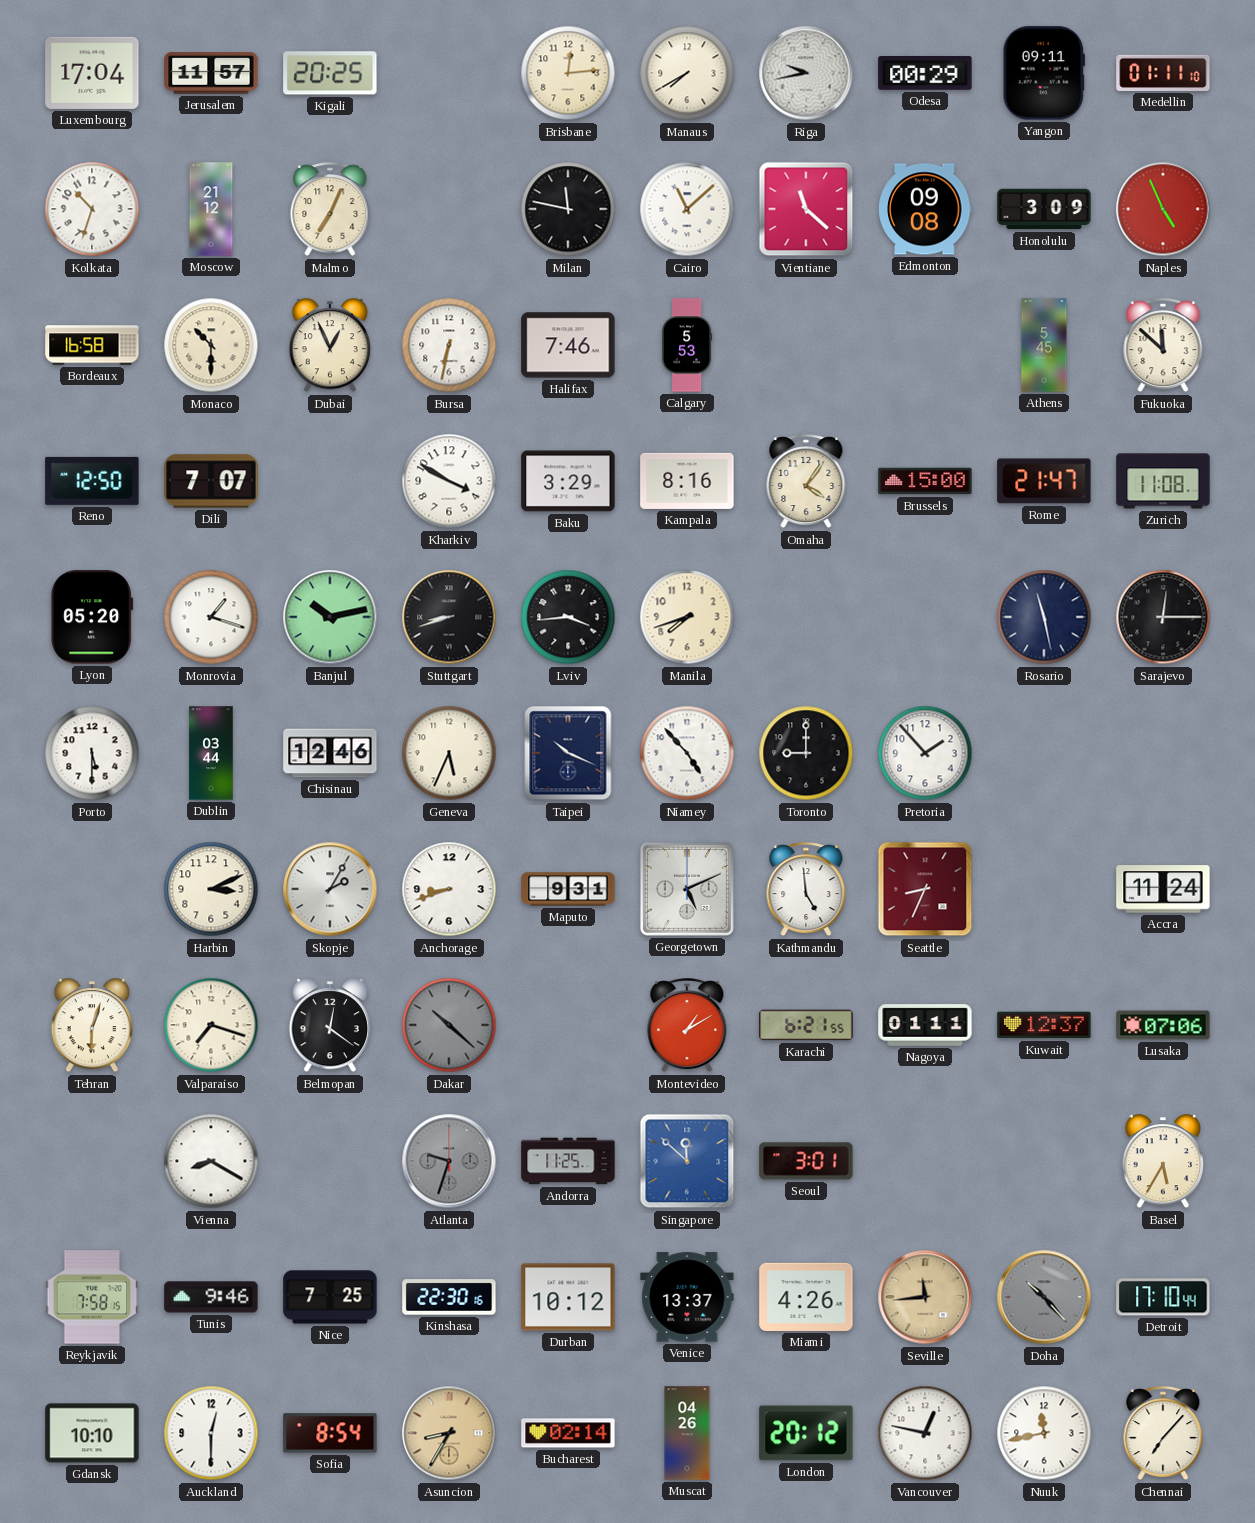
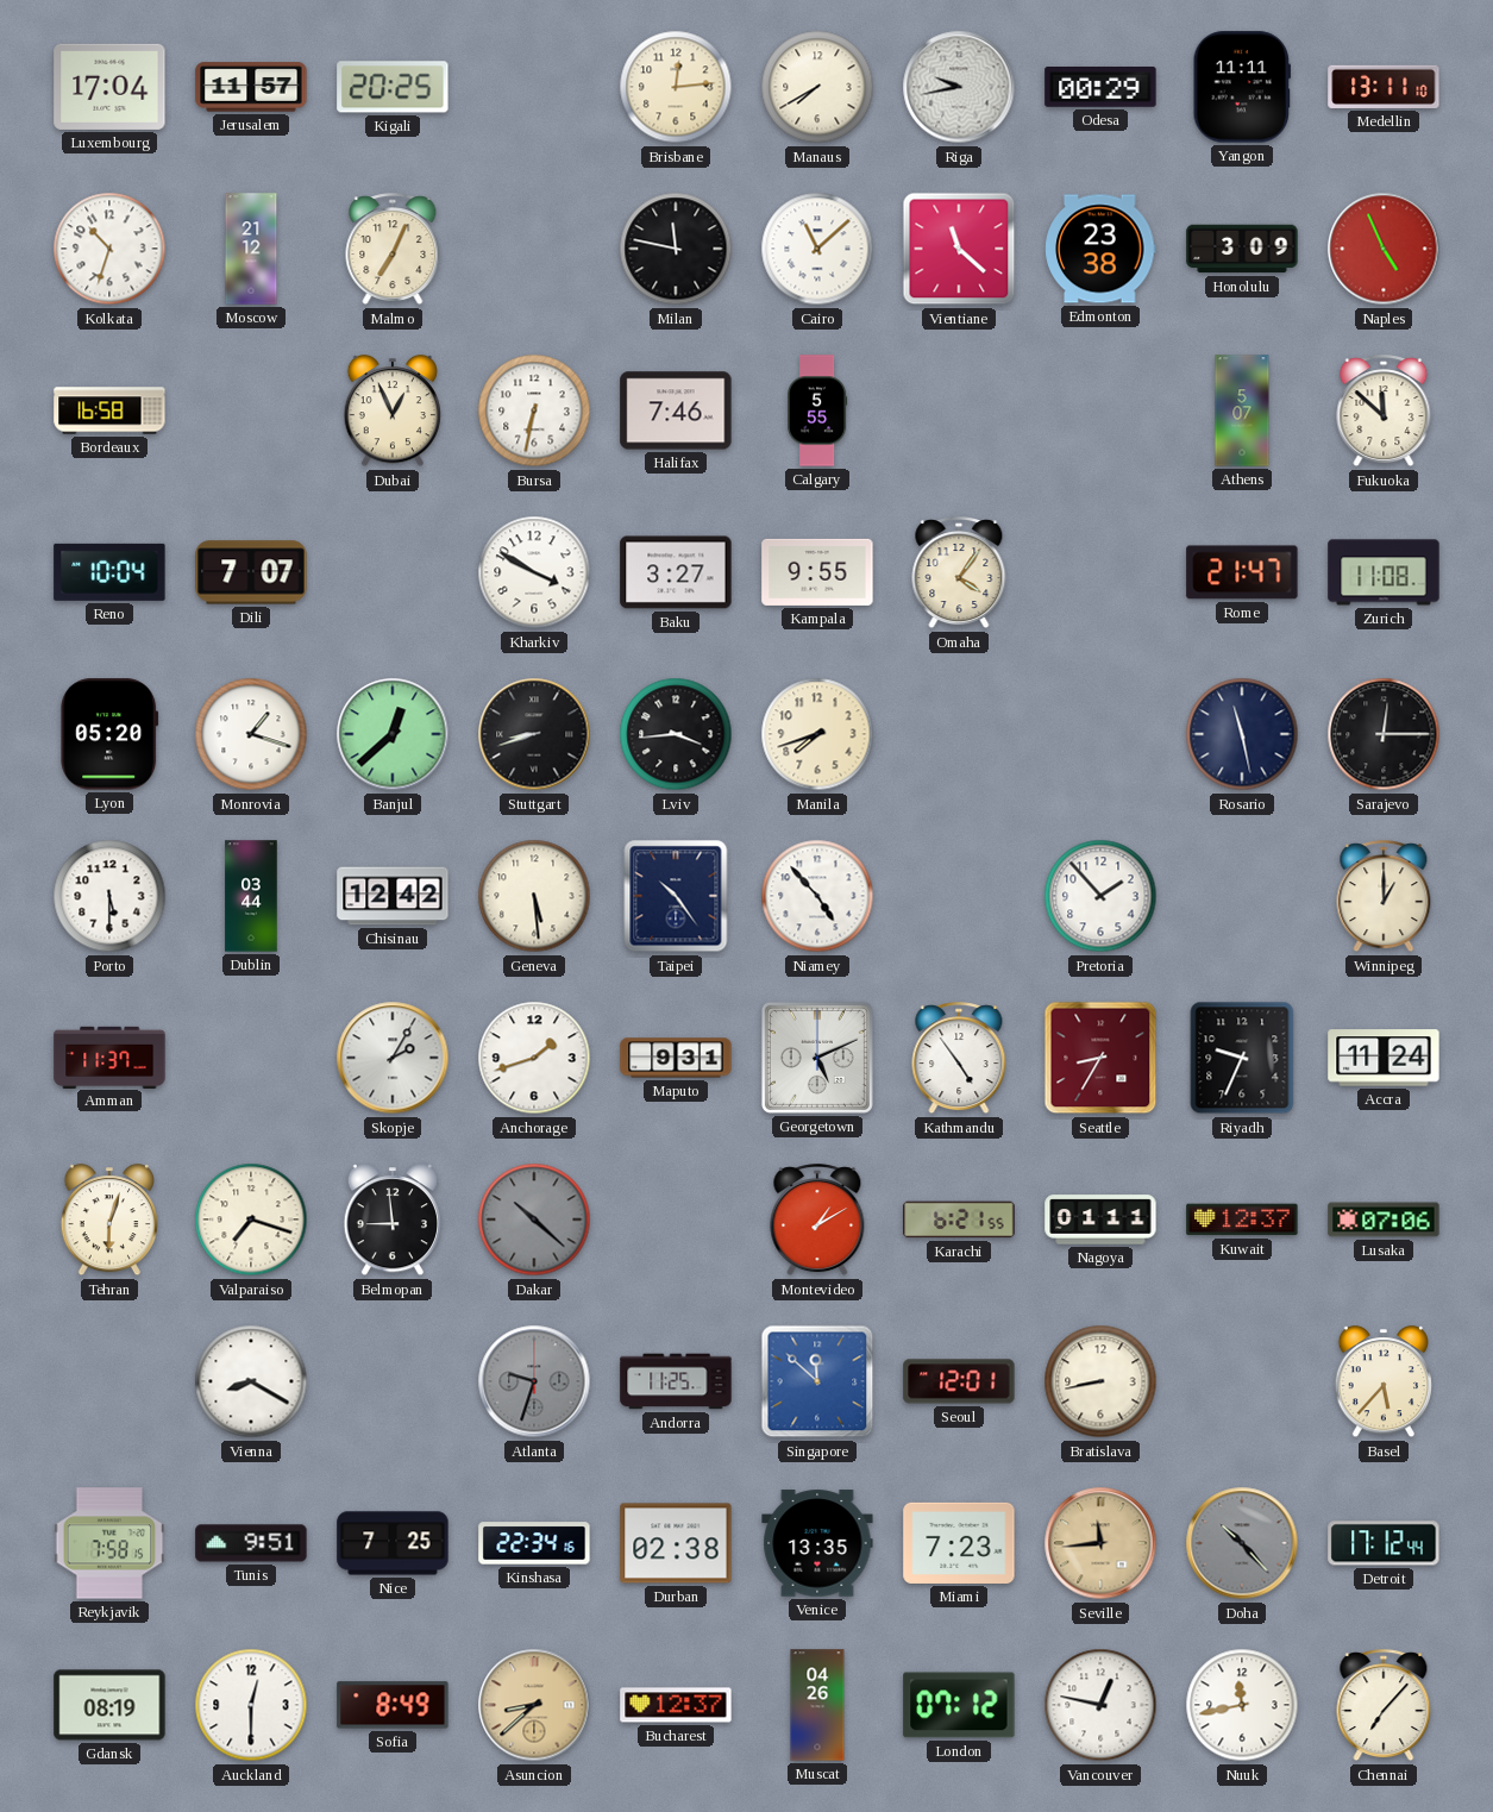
Yangon: 09:11 -> 11:11
Medellin: 01:11 -> 13:11
Edmonton: 09:08 -> 23:38
Monaco: 10:30 -> none
Calgary: 5:53 -> 5:55
Athens: 5:45 -> 5:07
Reno: 12:50 -> 10:04
Baku: 3:29 -> 3:27
Kampala: 8:16 -> 9:55
Brussels: 15:00 -> none
Banjul: 10:13 -> 12:38
Chisinau: 12:46 -> 12:42
Geneva: 5:34 -> 5:29
Taipei: 10:19 -> 10:24
Toronto: 9:00 -> none
Winnipeg: none -> 1:00
Amman: none -> 11:37
Harbin: 3:11 -> none
Anchorage: 8:42 -> 1:42
Kathmandu: 4:59 -> 4:54
Seattle: 8:34 -> 8:35
Riyadh: none -> 9:34
Belmopan: 12:21 -> 8:59
Seoul: 3:01 -> 12:01
Bratislava: none -> 8:43
Basel: 5:35 -> 5:37
Tunis: 9:46 -> 9:51
Kinshasa: 22:30 -> 22:34
Durban: 10:12 -> 02:38
Venice: 13:37 -> 13:35
Miami: 4:26 -> 7:23
Detroit: 17:10 -> 17:12
Gdansk: 10:10 -> 08:19
Sofia: 8:54 -> 8:49
Asuncion: 8:35 -> 8:38
Bucharest: 02:14 -> 12:37
London: 20:12 -> 07:12
